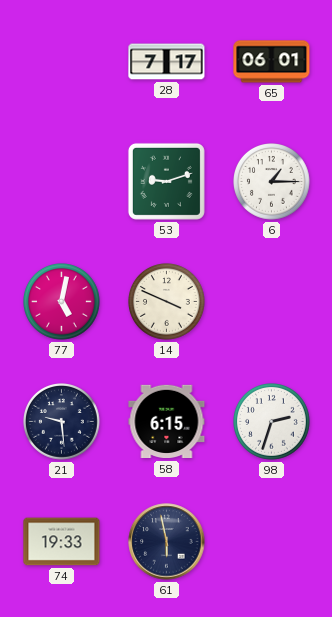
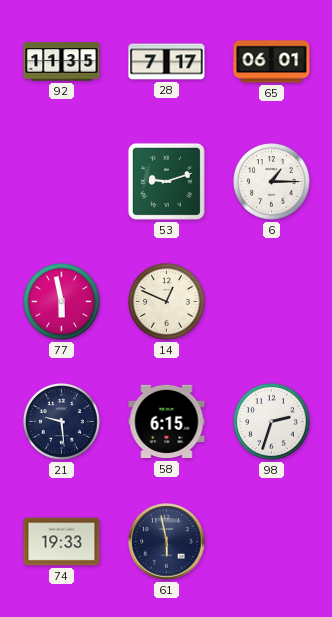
92: none -> 11:35
77: 5:02 -> 5:58
14: 3:49 -> 12:49
